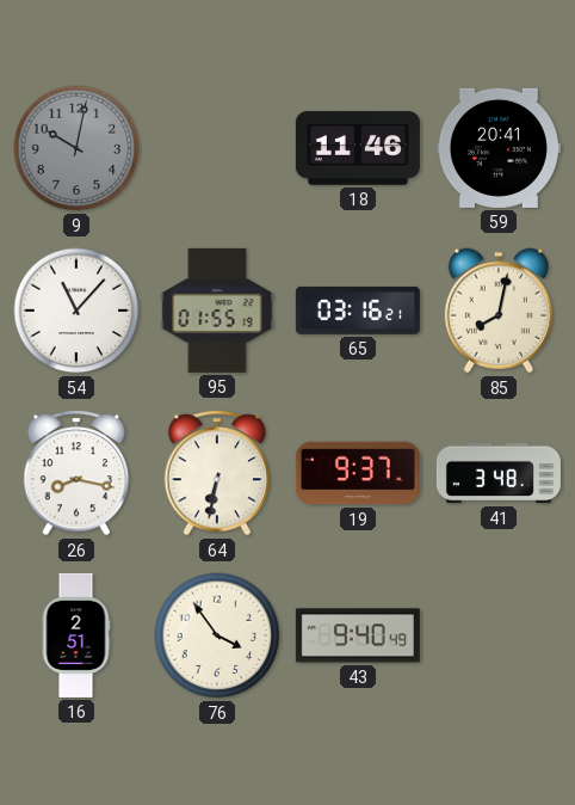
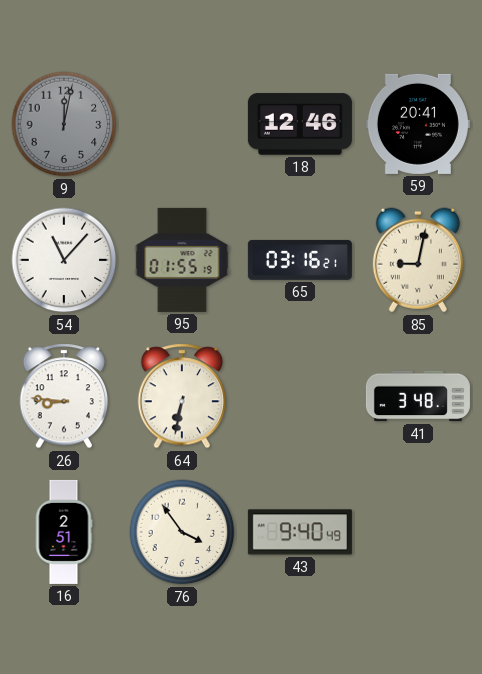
9: 10:02 -> 12:02
18: 11:46 -> 12:46
85: 8:02 -> 9:02
26: 8:17 -> 8:46
19: 9:37 -> none
